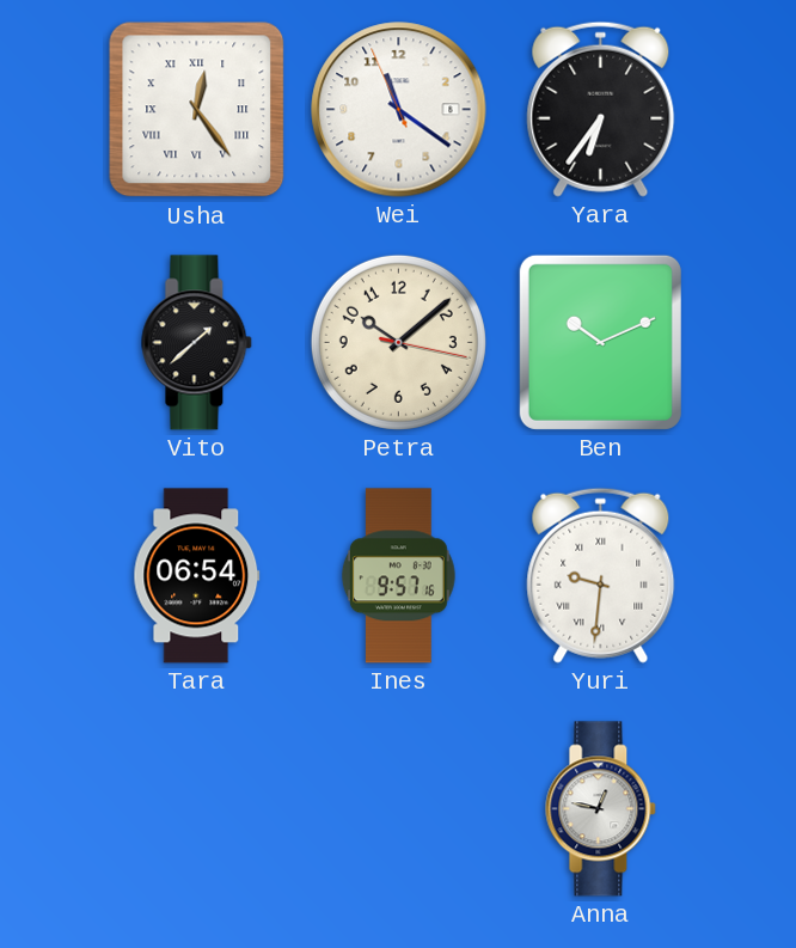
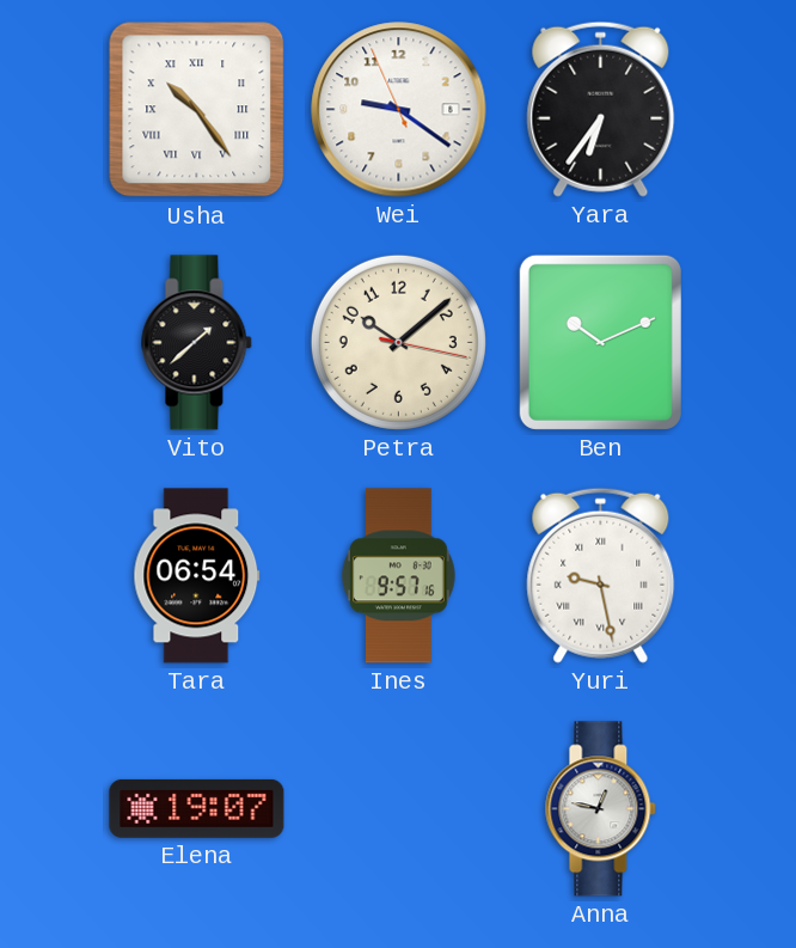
Usha: 12:24 -> 10:24
Wei: 11:20 -> 9:20
Yuri: 9:31 -> 9:28
Elena: none -> 19:07
